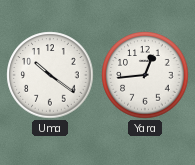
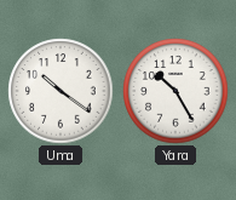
Yara: 12:44 -> 10:25
